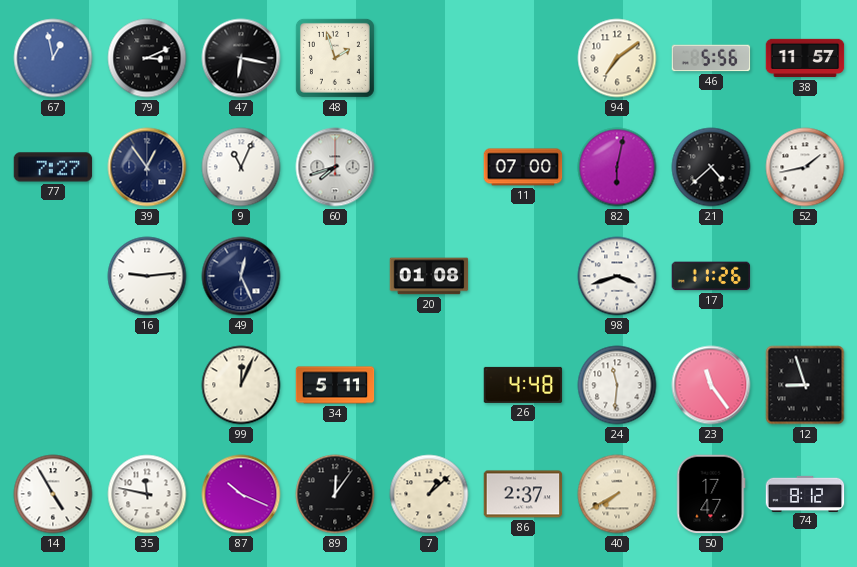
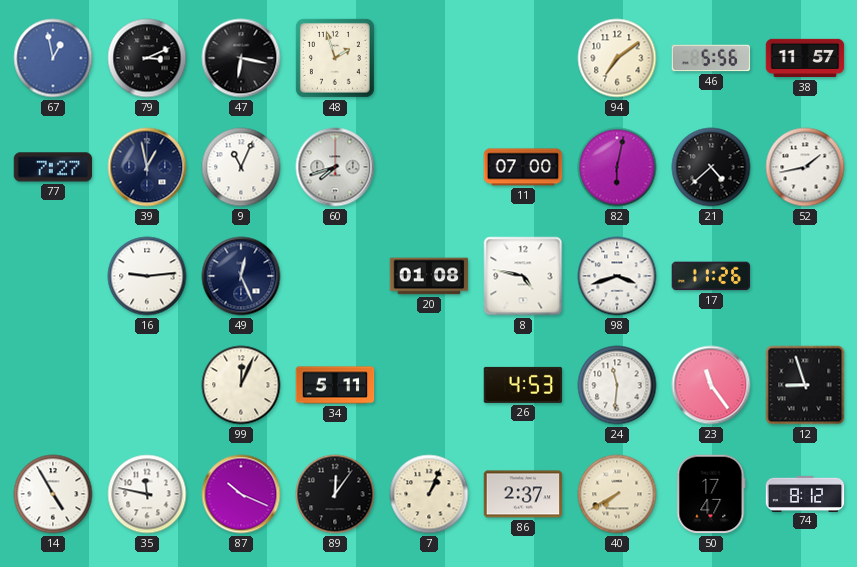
39: 12:54 -> 12:58
8: none -> 4:47
26: 4:48 -> 4:53
7: 1:08 -> 1:04
